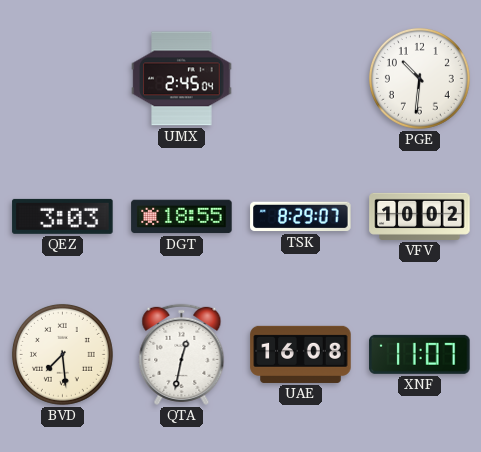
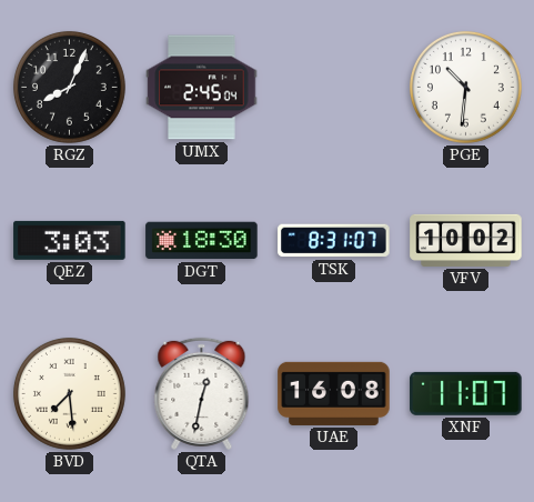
RGZ: none -> 8:04
DGT: 18:55 -> 18:30
TSK: 8:29 -> 8:31
